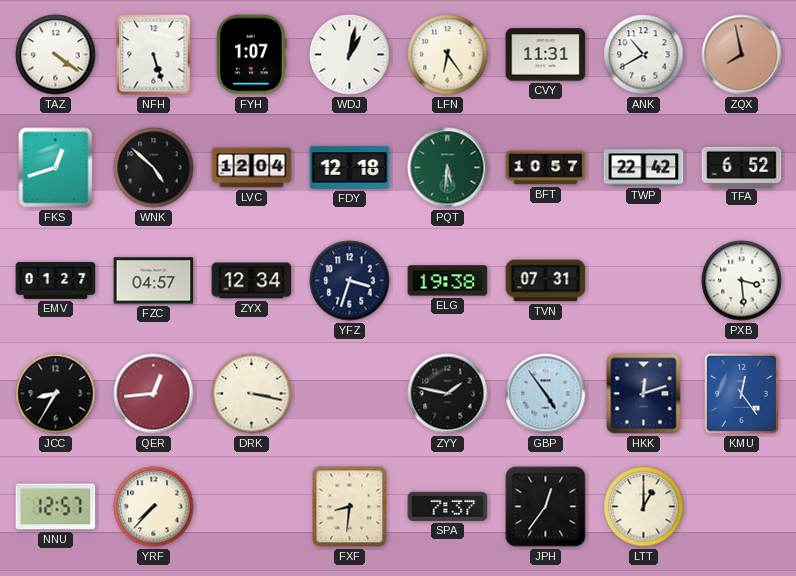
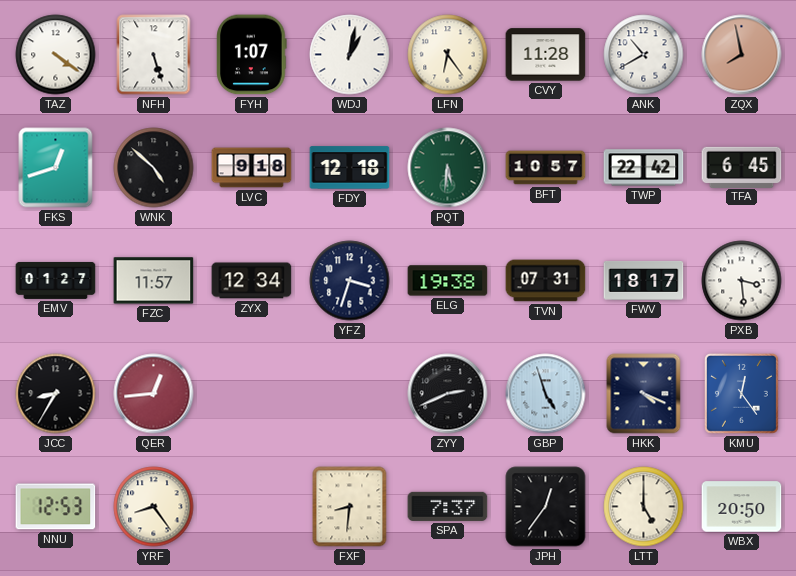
CVY: 11:31 -> 11:28
LVC: 12:04 -> 9:18
TFA: 6:52 -> 6:45
FZC: 04:57 -> 11:57
FWV: none -> 18:17
DRK: 3:17 -> none
ZYY: 1:47 -> 2:41
GBP: 4:54 -> 4:57
HKK: 12:12 -> 4:19
NNU: 12:57 -> 12:53
YRF: 7:37 -> 8:24
LTT: 1:00 -> 5:00
WBX: none -> 20:50
